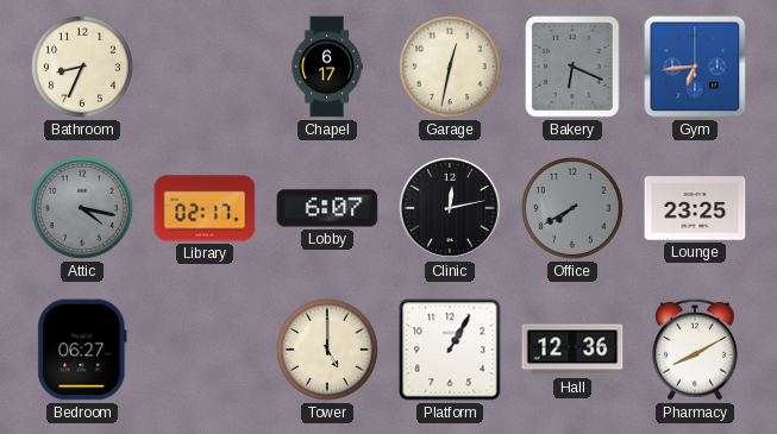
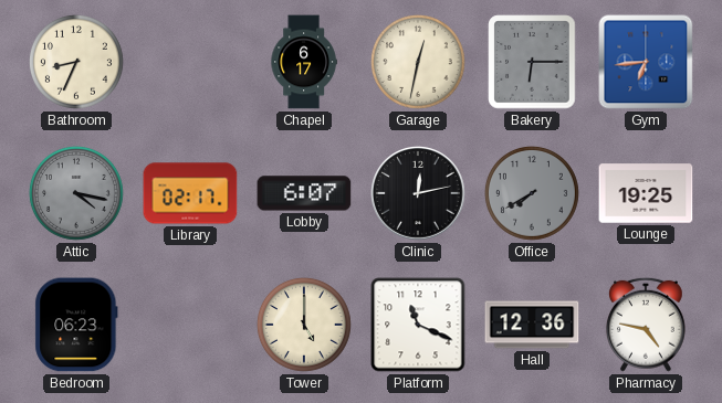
Bakery: 6:19 -> 6:15
Lounge: 23:25 -> 19:25
Bedroom: 06:27 -> 06:23
Platform: 1:05 -> 11:19
Pharmacy: 8:10 -> 4:47
